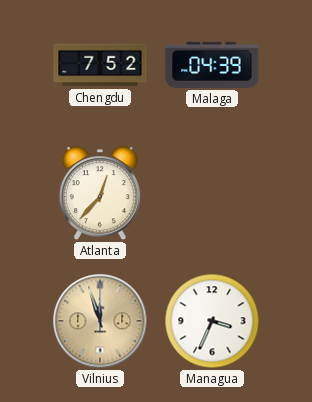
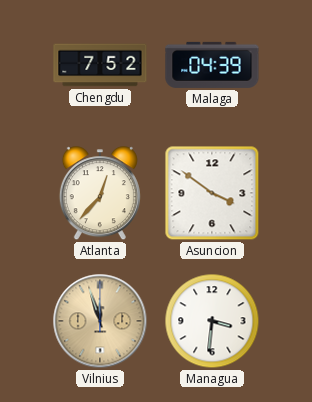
Asuncion: none -> 3:51
Managua: 3:34 -> 3:31
